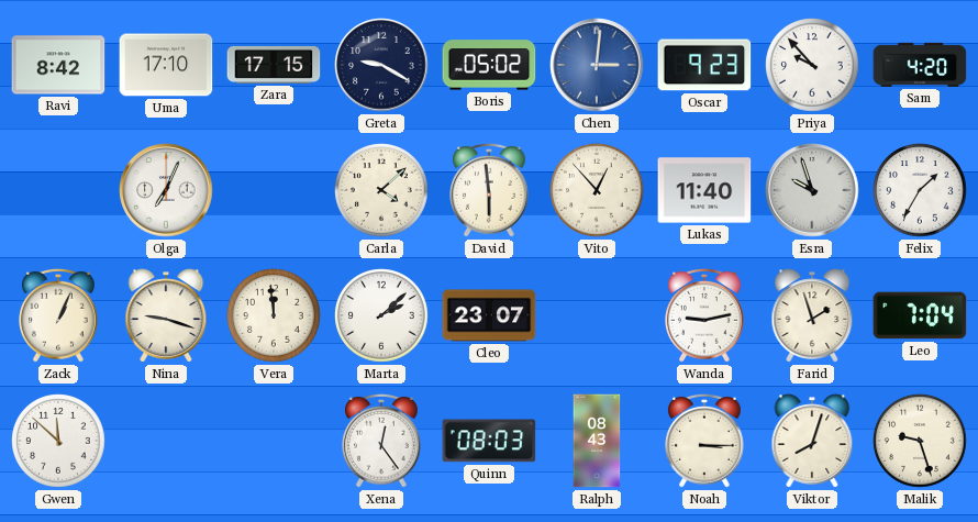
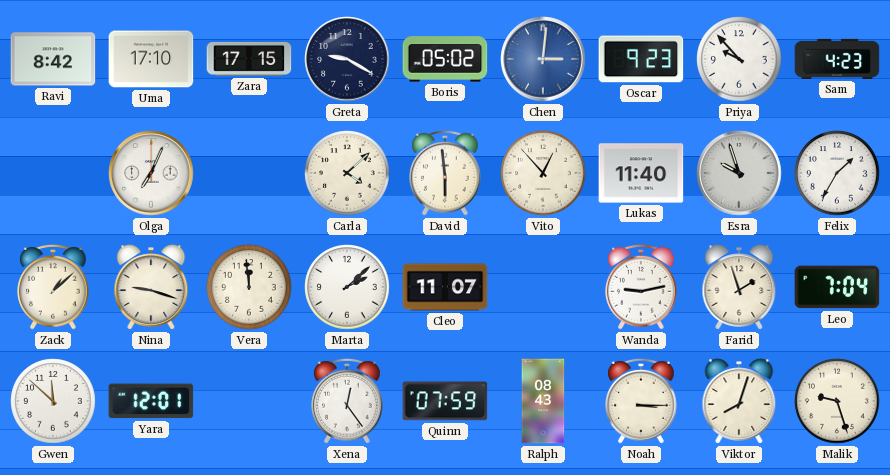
Sam: 4:20 -> 4:23
Zack: 1:04 -> 1:08
Cleo: 23:07 -> 11:07
Yara: none -> 12:01
Quinn: 08:03 -> 07:59
